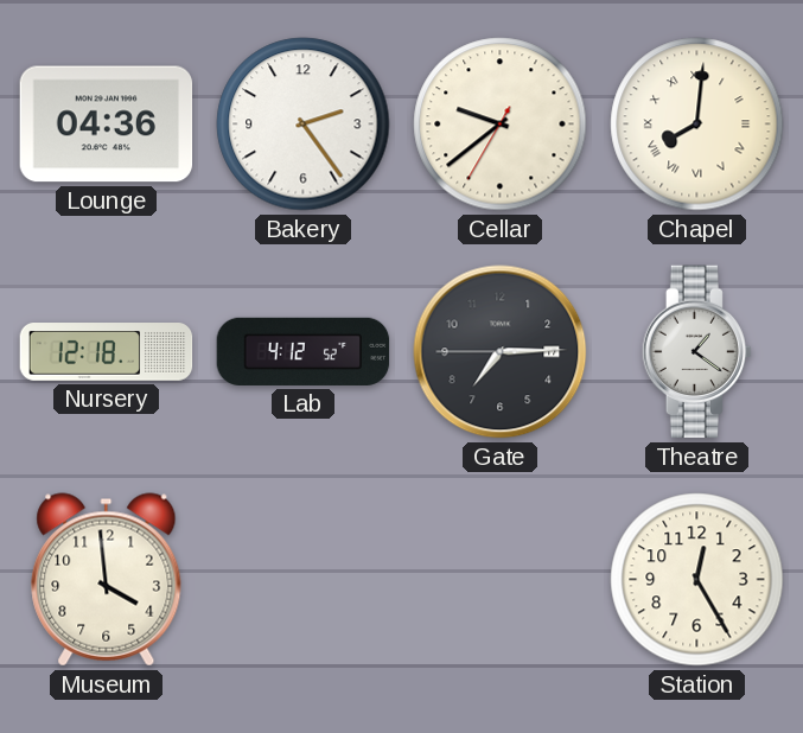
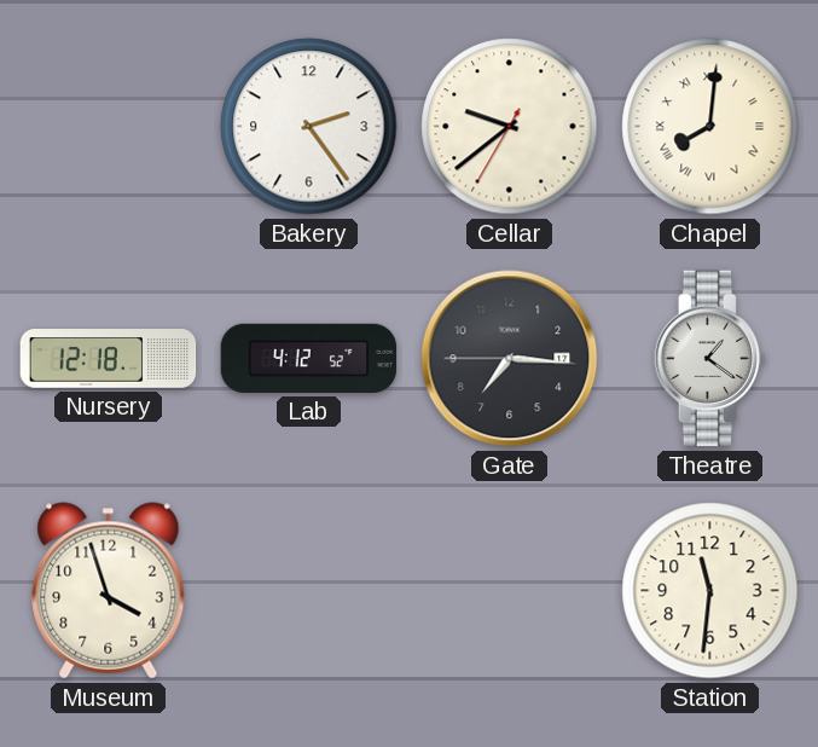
Lounge: 04:36 -> none
Gate: 7:14 -> 7:15
Museum: 3:59 -> 3:57
Station: 12:25 -> 11:31
